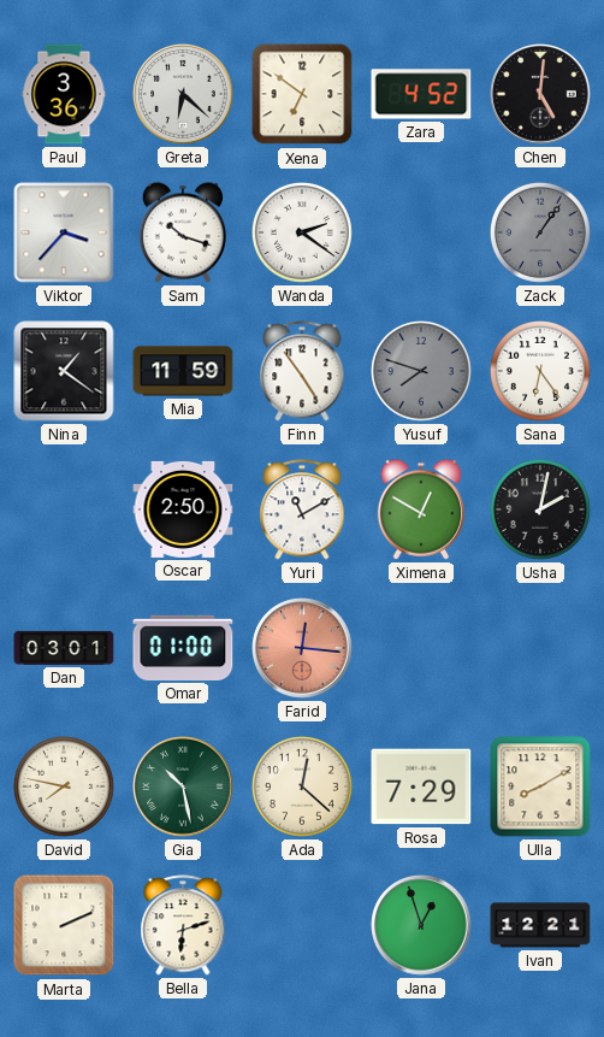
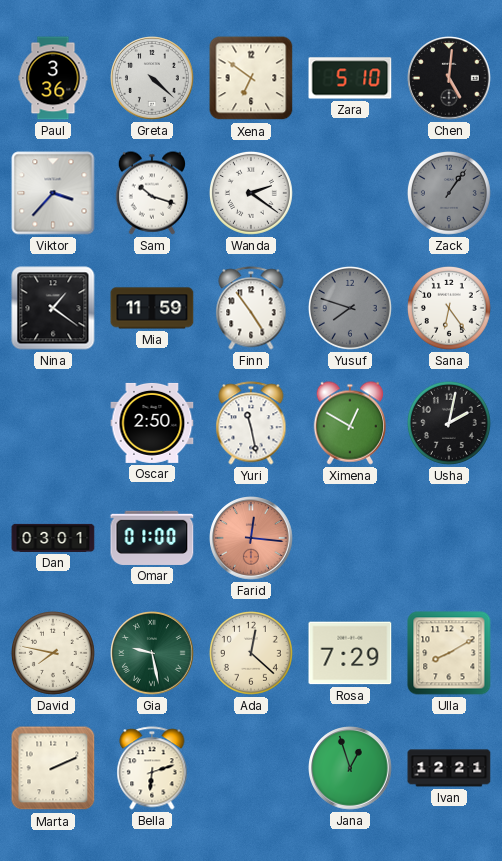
Greta: 6:22 -> 4:22
Zara: 4:52 -> 5:10
Yuri: 11:10 -> 11:28
Gia: 10:28 -> 9:28
